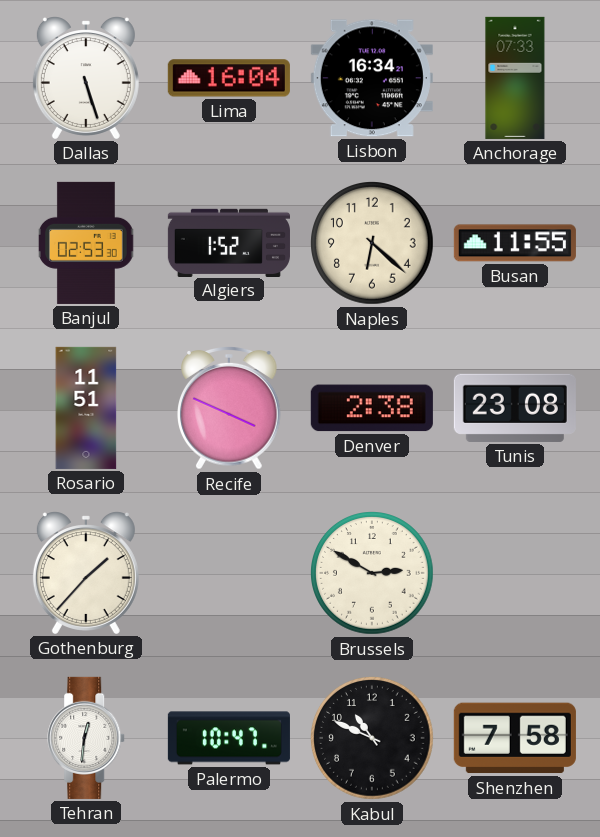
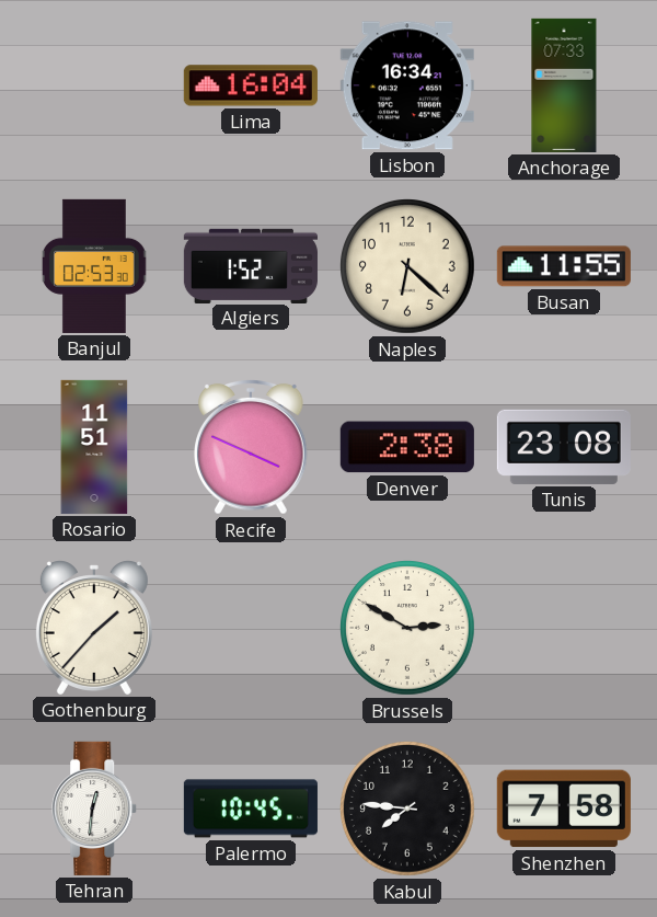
Dallas: 5:27 -> none
Palermo: 10:47 -> 10:45
Kabul: 10:49 -> 7:46
